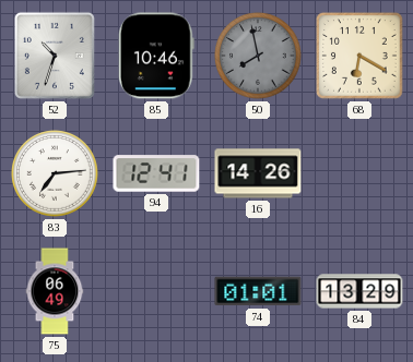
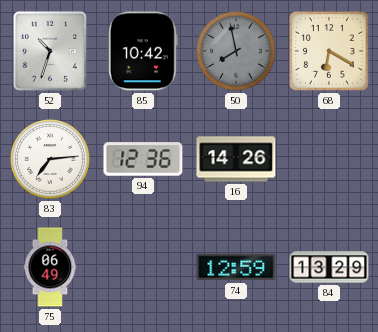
85: 10:46 -> 10:42
94: 12:41 -> 12:36
74: 01:01 -> 12:59
